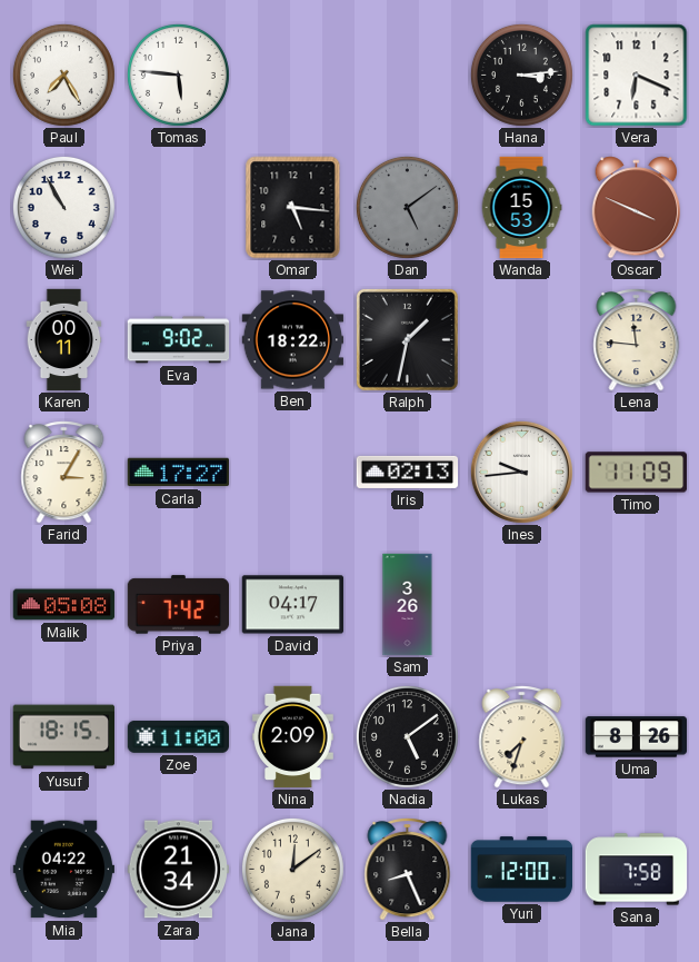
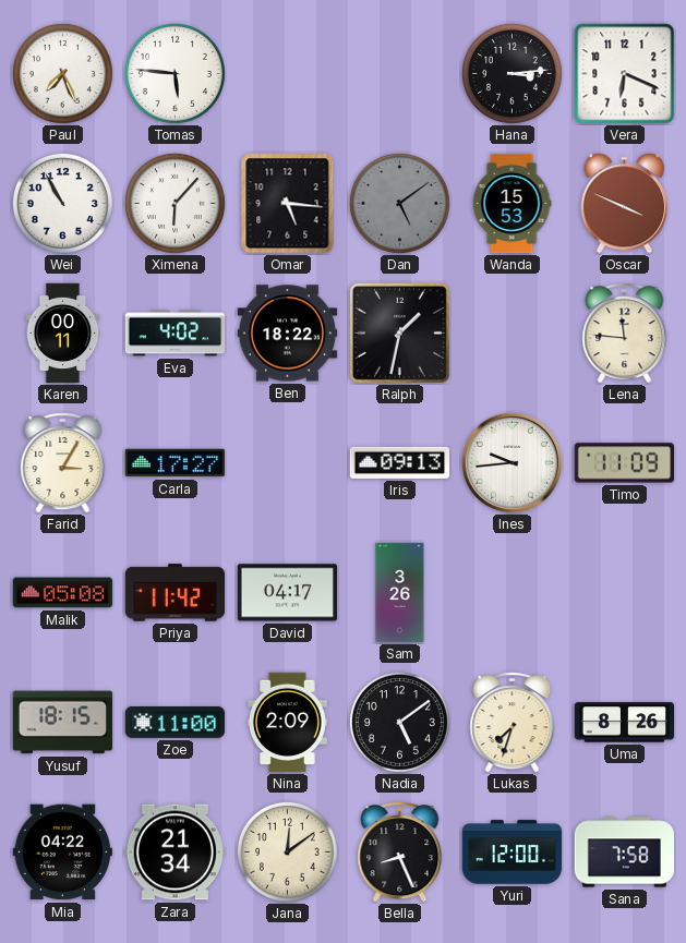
Paul: 7:25 -> 7:26
Ximena: none -> 6:07
Eva: 9:02 -> 4:02
Iris: 02:13 -> 09:13
Priya: 7:42 -> 11:42
